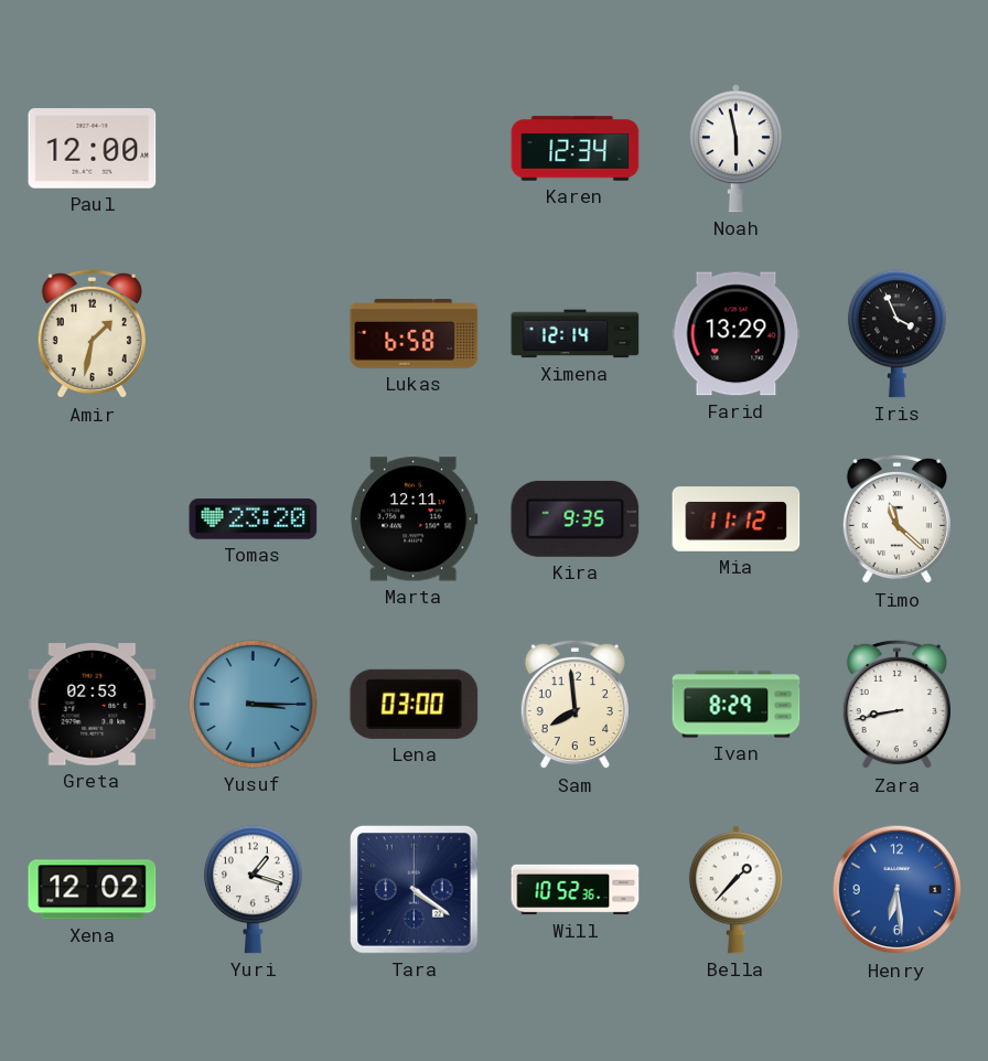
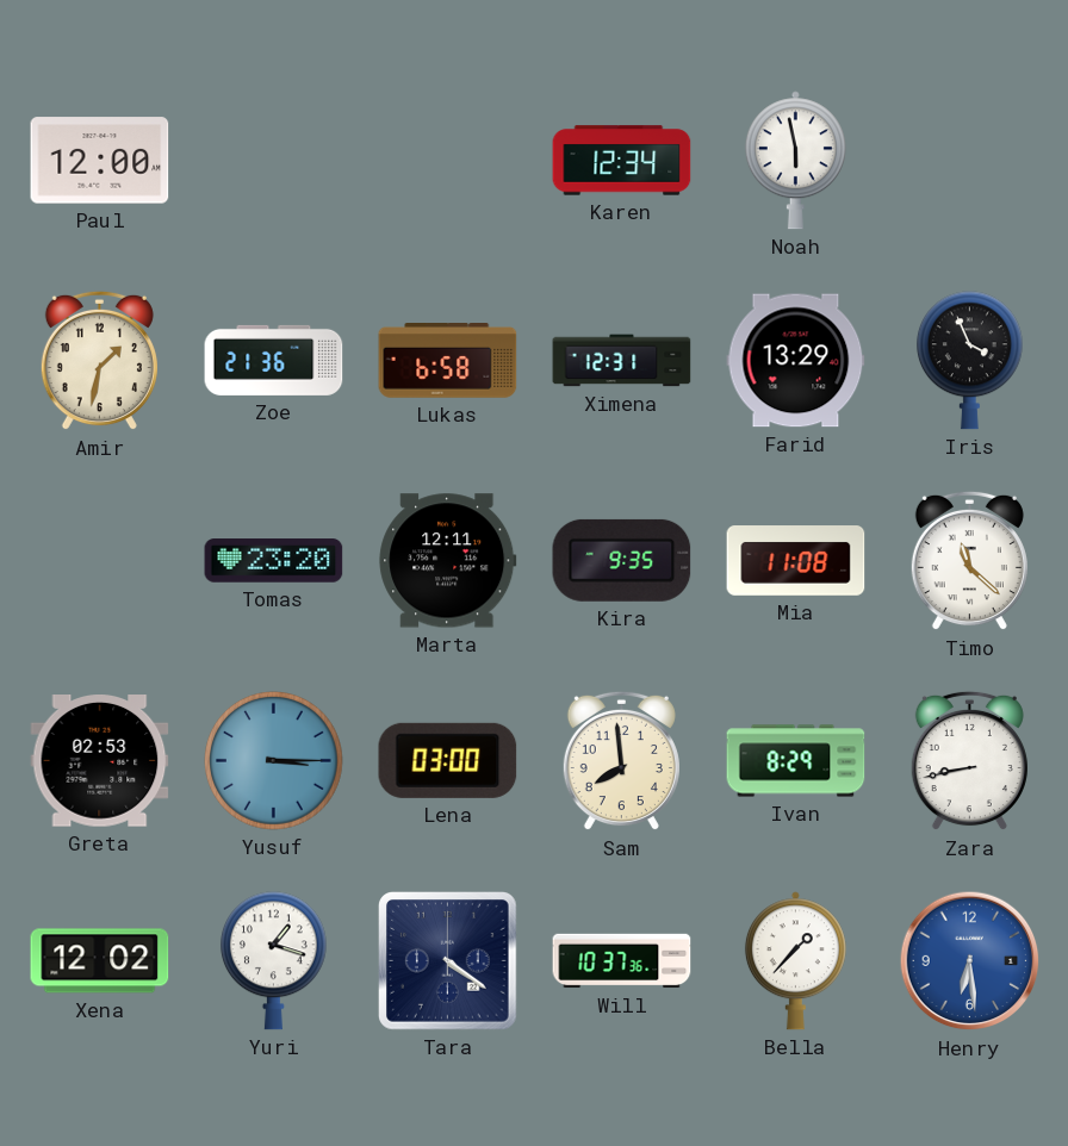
Zoe: none -> 21:36
Ximena: 12:14 -> 12:31
Mia: 11:12 -> 11:08
Will: 10:52 -> 10:37
